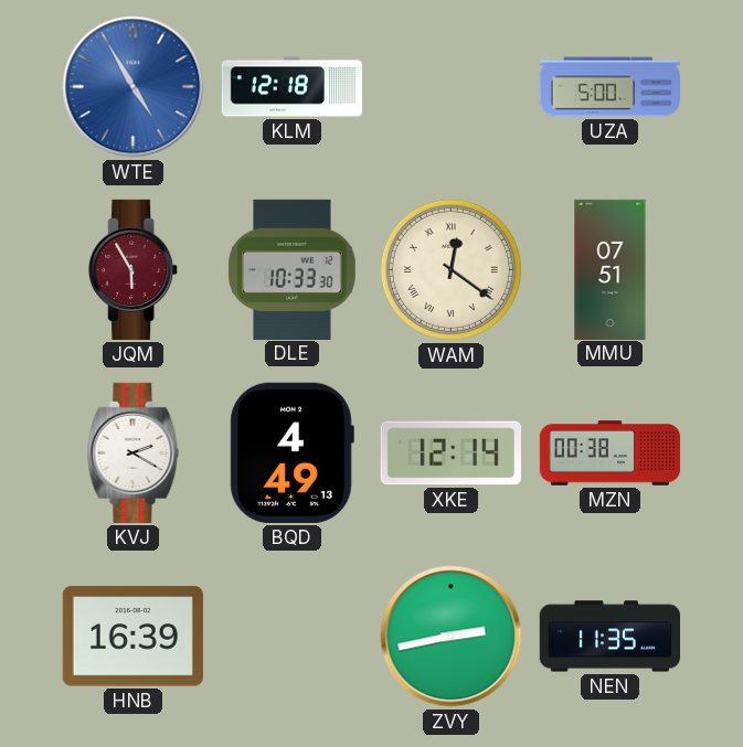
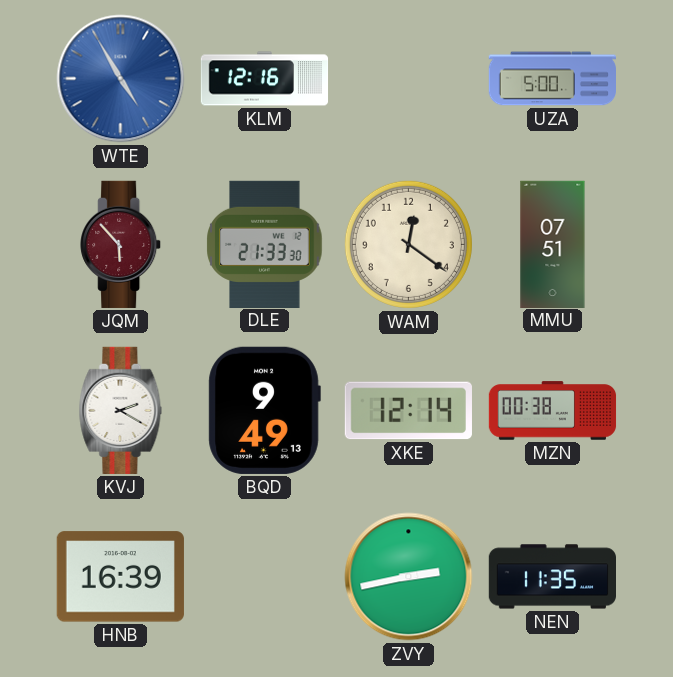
KLM: 12:18 -> 12:16
JQM: 5:55 -> 5:53
DLE: 10:33 -> 21:33
WAM numerals: Roman -> Arabic
BQD: 4:49 -> 9:49
